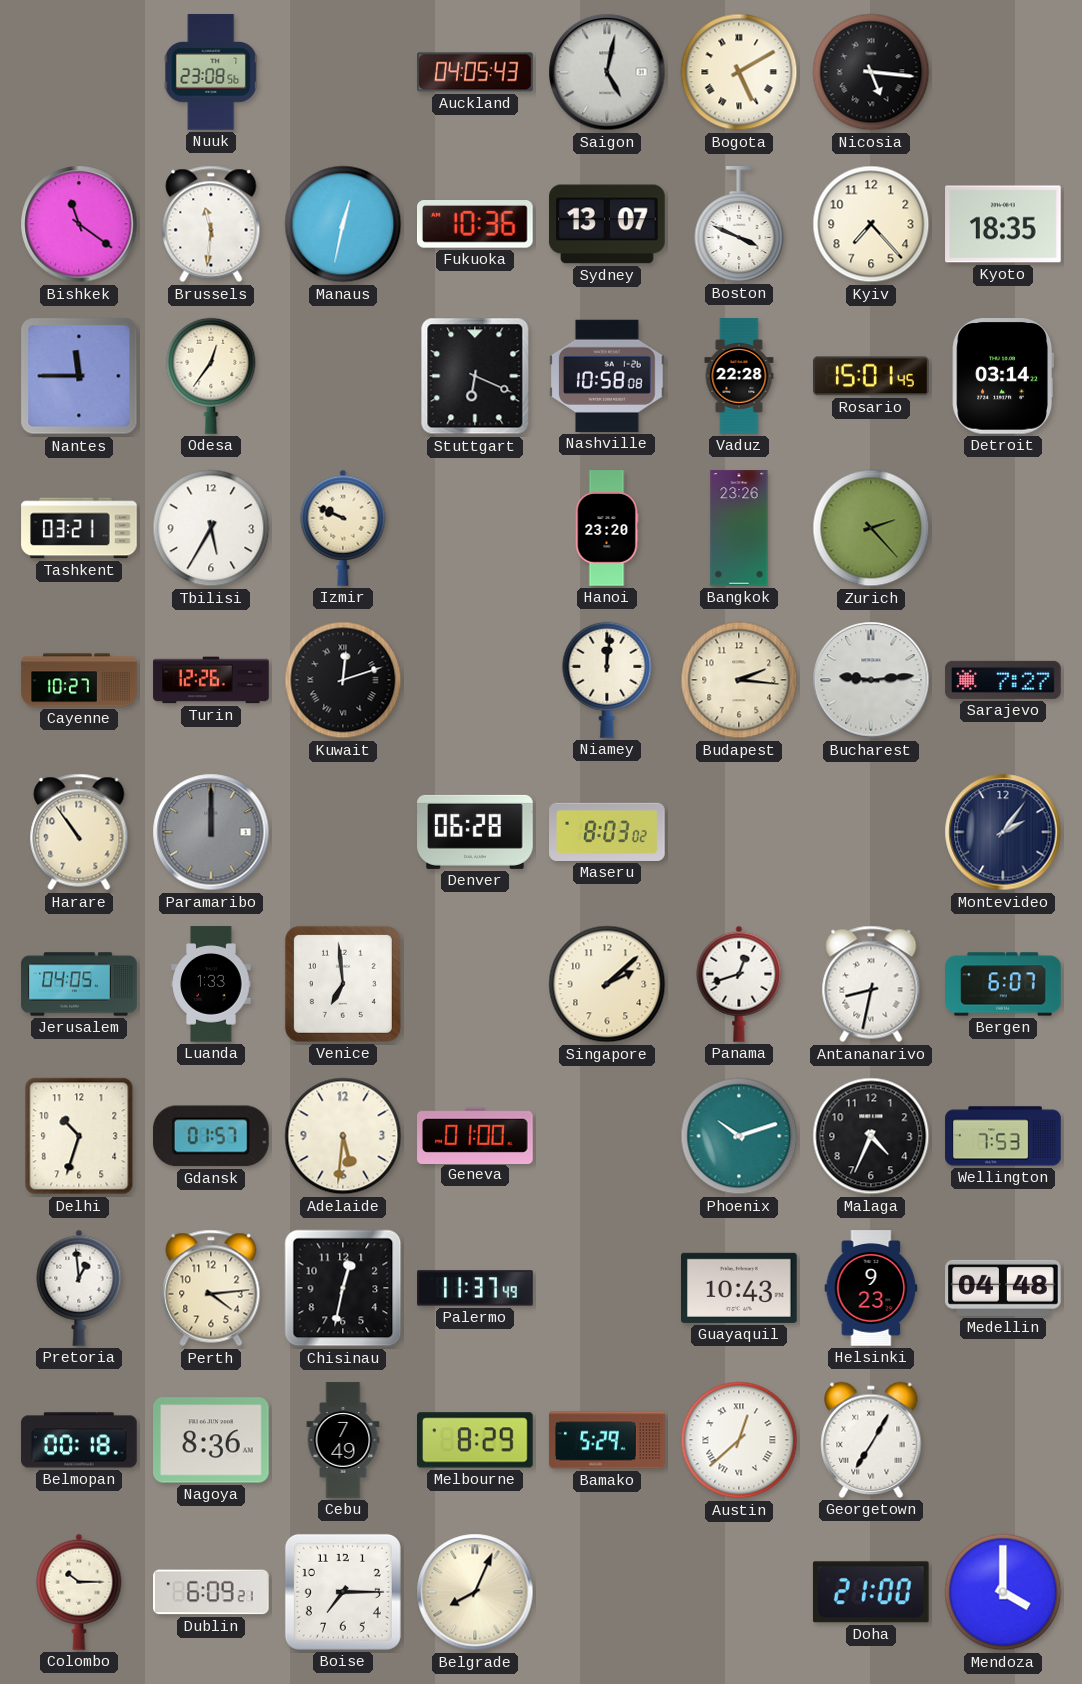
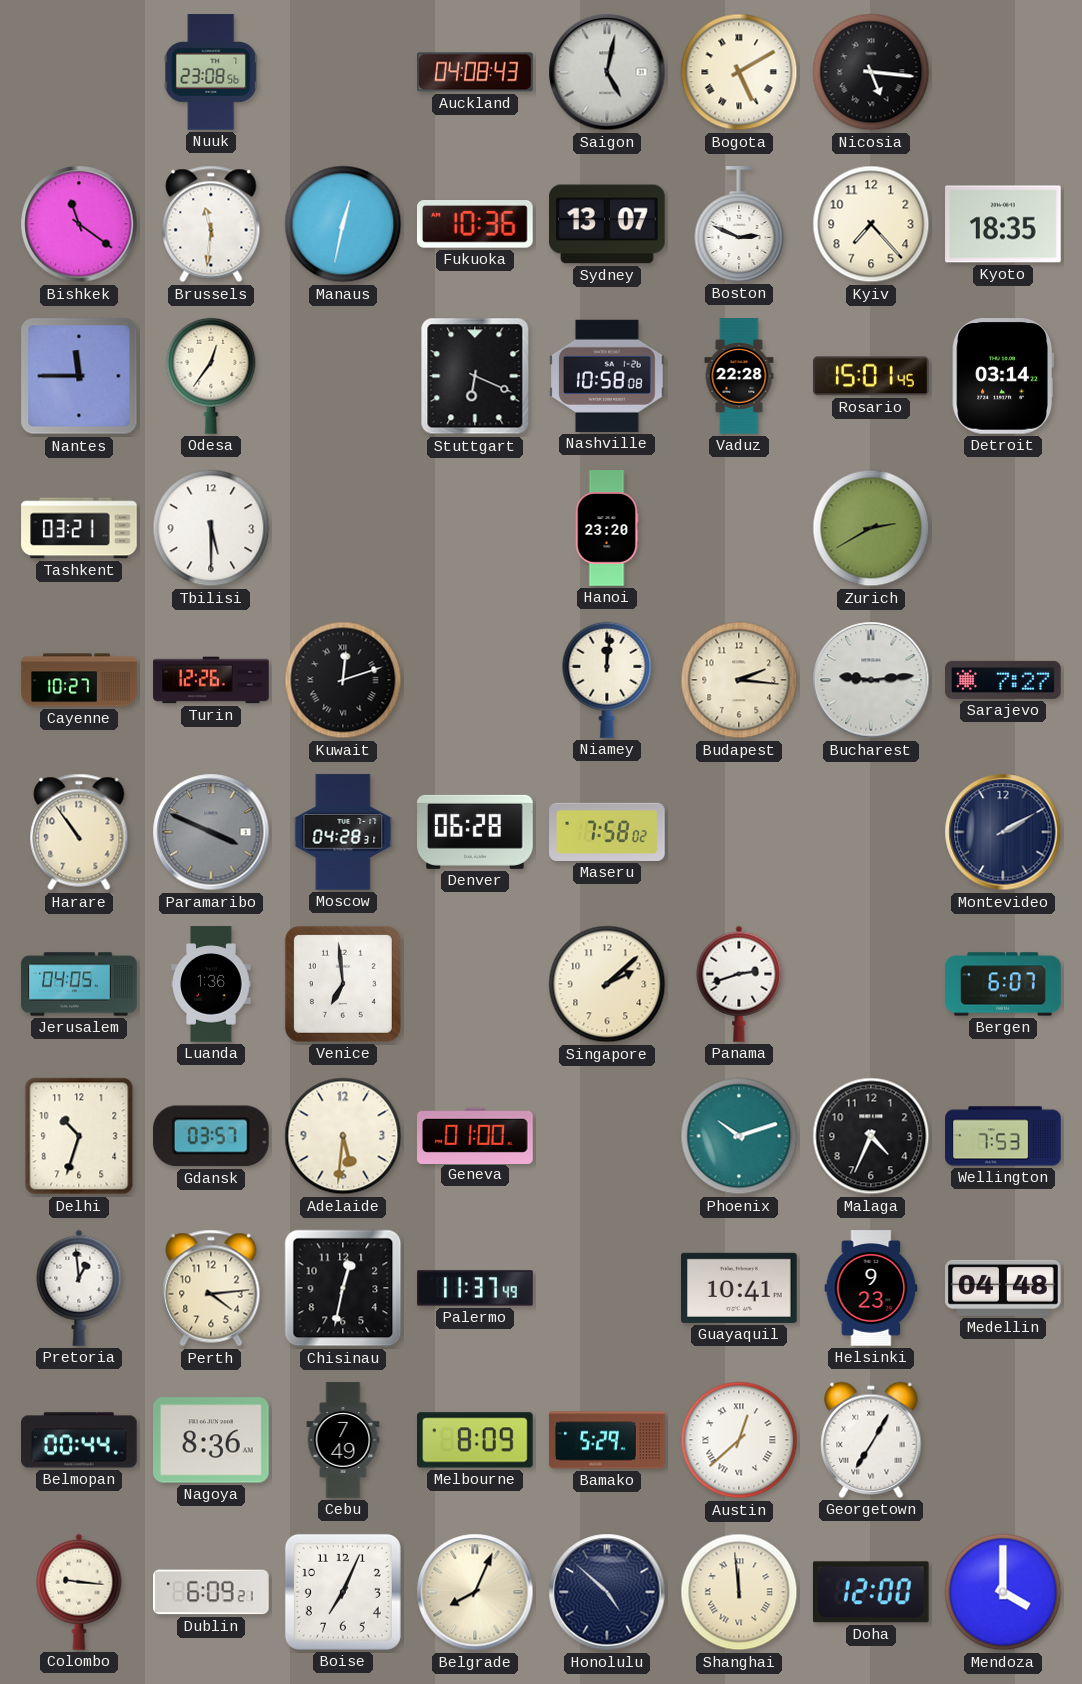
Auckland: 04:05 -> 04:08
Boston: 3:49 -> 2:49
Tbilisi: 5:35 -> 5:30
Izmir: 9:49 -> none
Bangkok: 23:26 -> none
Zurich: 2:23 -> 2:40
Paramaribo: 12:00 -> 3:49
Moscow: none -> 04:28
Maseru: 8:03 -> 7:58
Montevideo: 2:06 -> 2:10
Luanda: 1:33 -> 1:36
Panama: 12:42 -> 2:42
Antananarivo: 8:32 -> none
Gdansk: 01:57 -> 03:57
Guayaquil: 10:43 -> 10:41
Belmopan: 00:18 -> 00:44
Melbourne: 8:29 -> 8:09
Colombo: 10:15 -> 9:16
Boise: 7:15 -> 7:04
Honolulu: none -> 4:52
Shanghai: none -> 11:59
Doha: 21:00 -> 12:00
